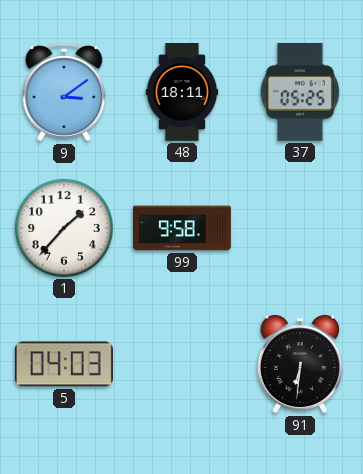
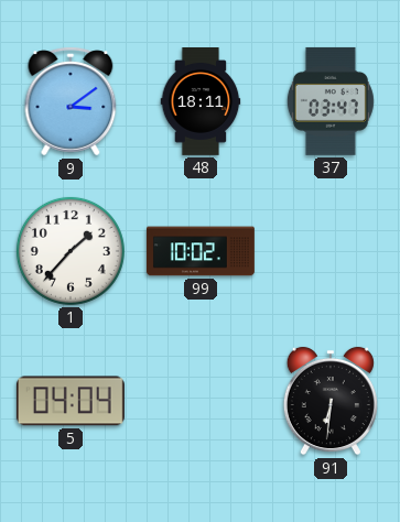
37: 05:25 -> 03:47
99: 9:58 -> 10:02
5: 04:03 -> 04:04
